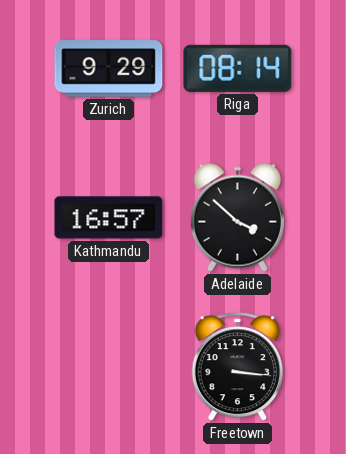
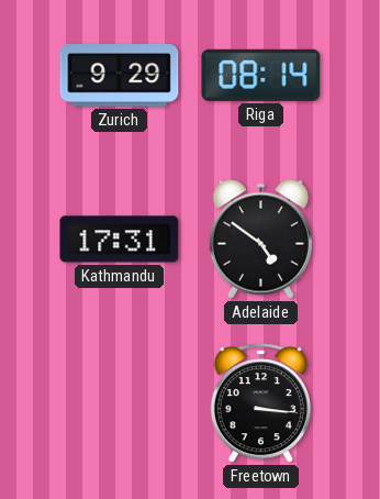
Kathmandu: 16:57 -> 17:31
Adelaide: 3:52 -> 4:51
